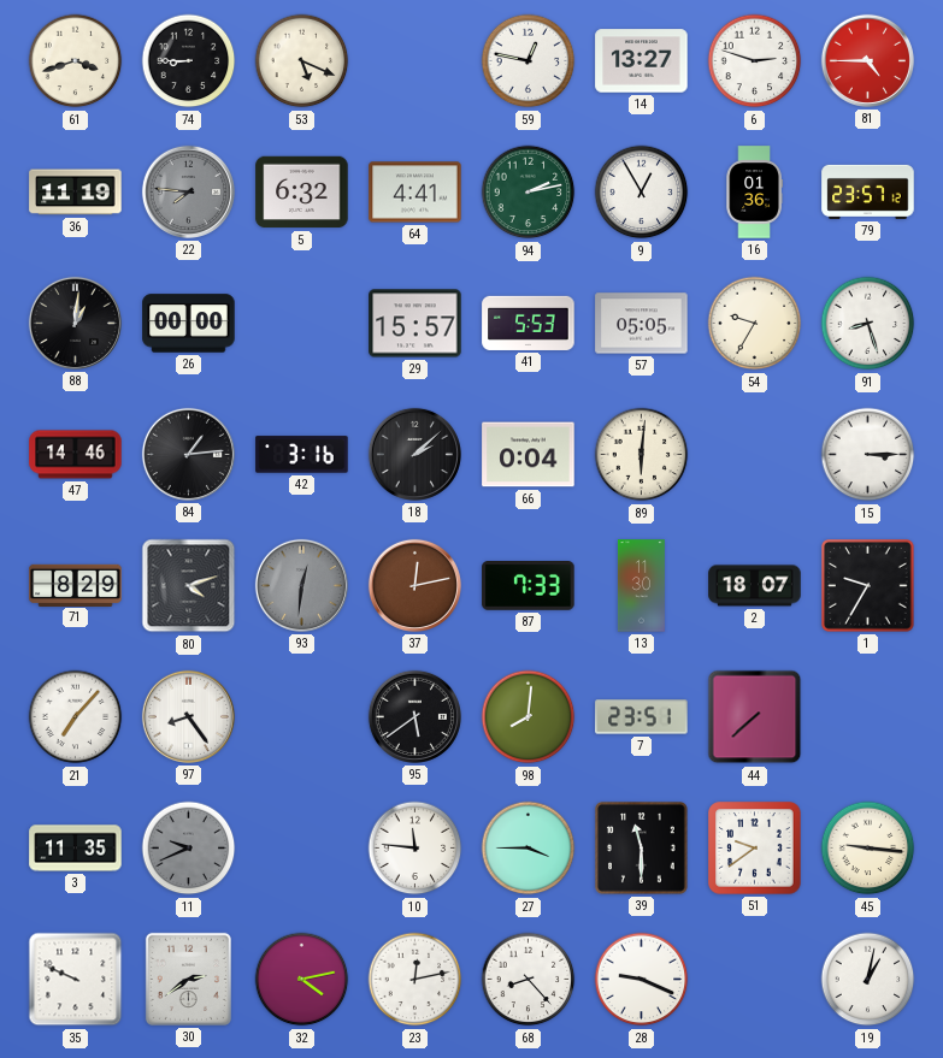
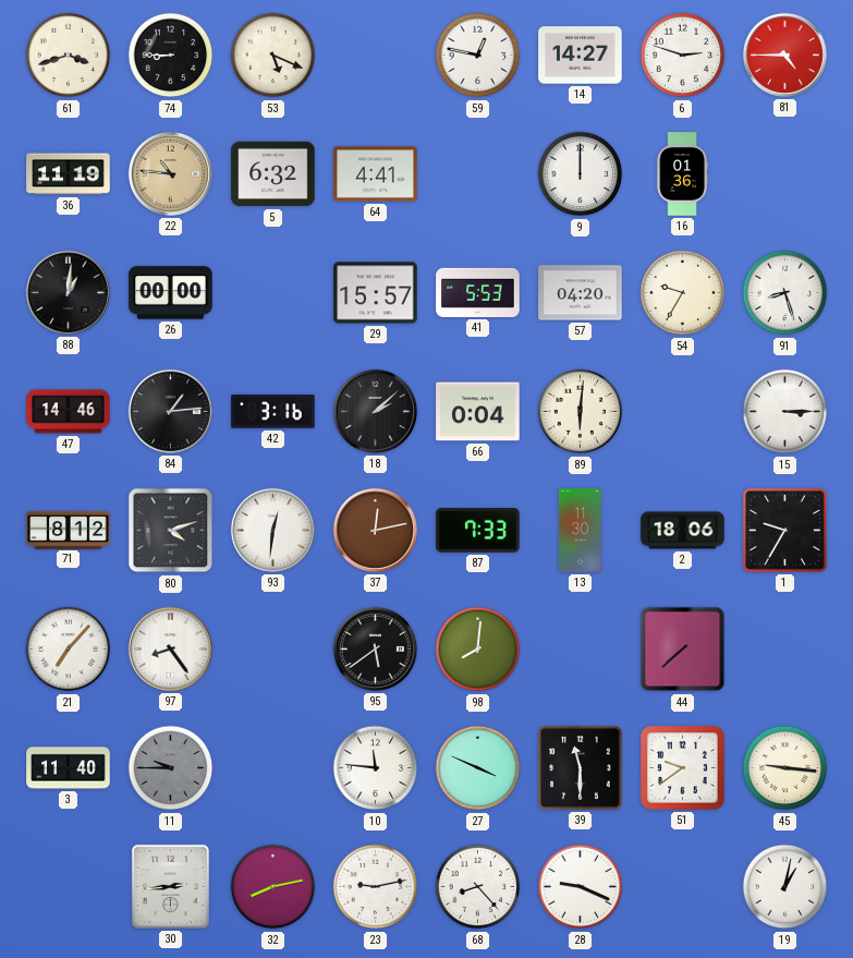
14: 13:27 -> 14:27
22: 7:46 -> 10:46
22 dial: grey -> champagne
94: 2:13 -> none
9: 12:55 -> 12:00
79: 23:57 -> none
57: 05:05 -> 04:20
71: 8:29 -> 8:12
93 dial: grey -> white
2: 18:07 -> 18:06
7: 23:51 -> none
3: 11:35 -> 11:40
11: 9:41 -> 9:45
27: 3:45 -> 3:49
35: 9:49 -> none
30: 2:39 -> 2:44
32: 4:13 -> 8:13
23: 12:13 -> 9:13
